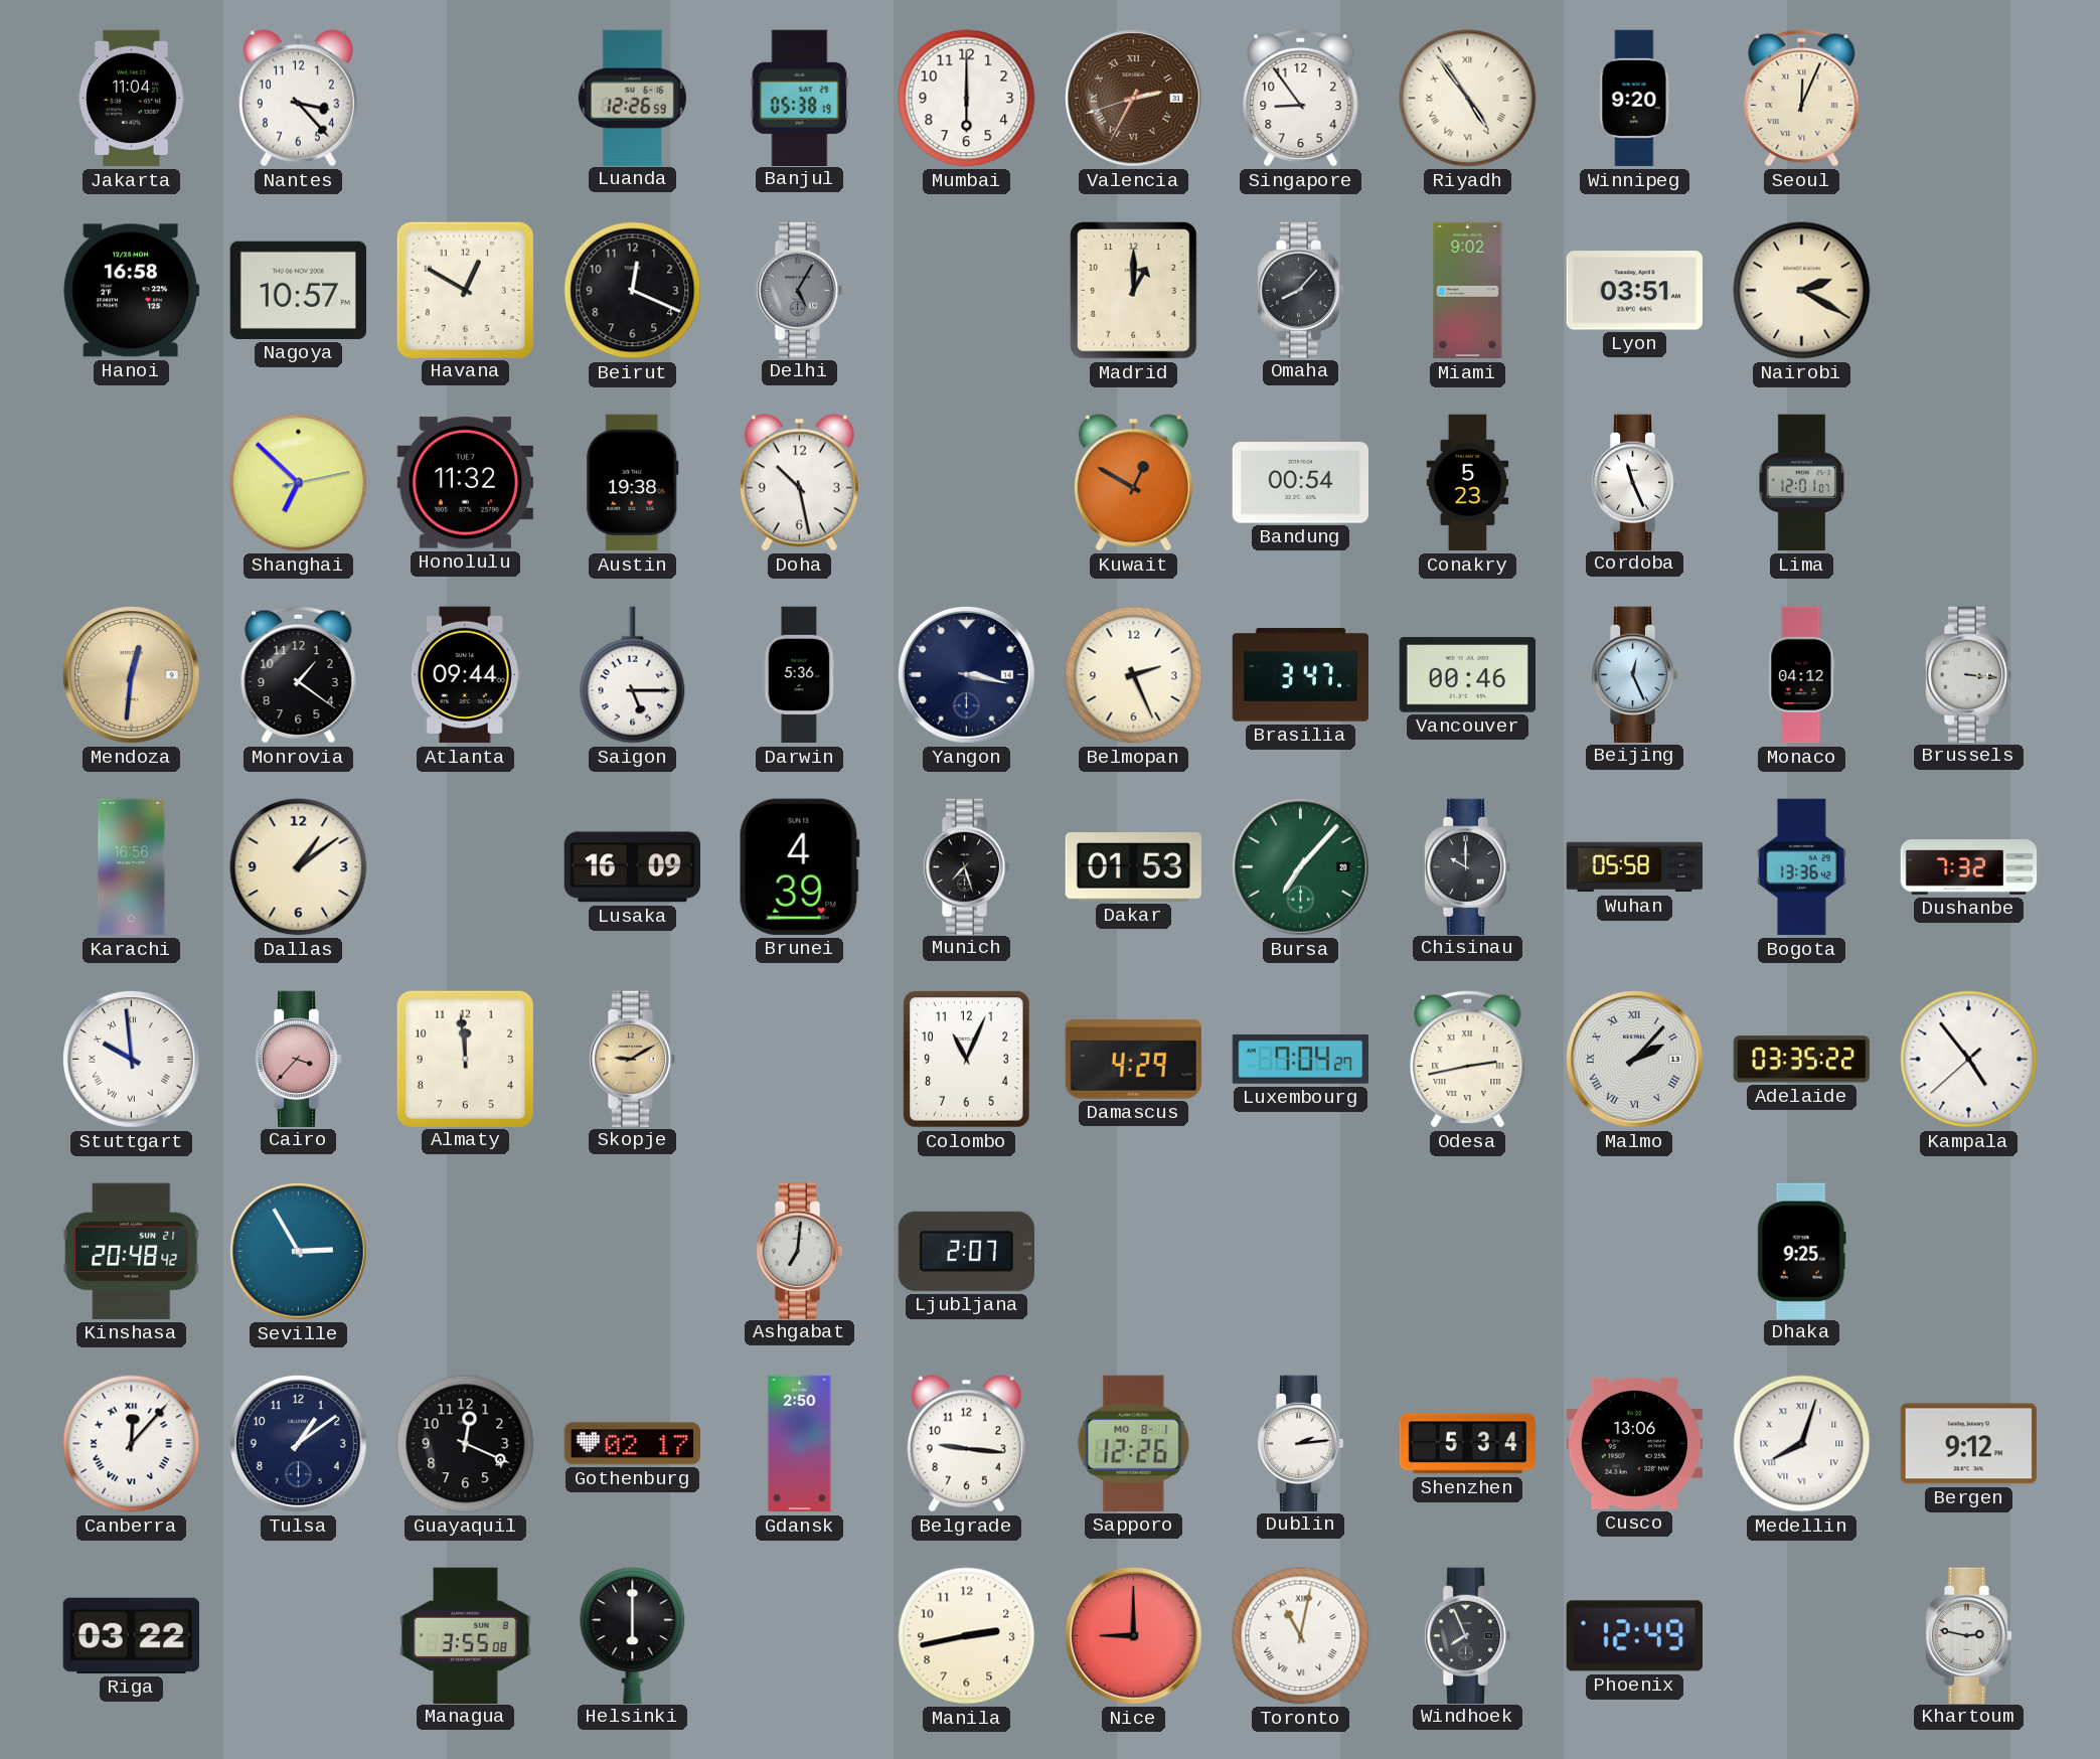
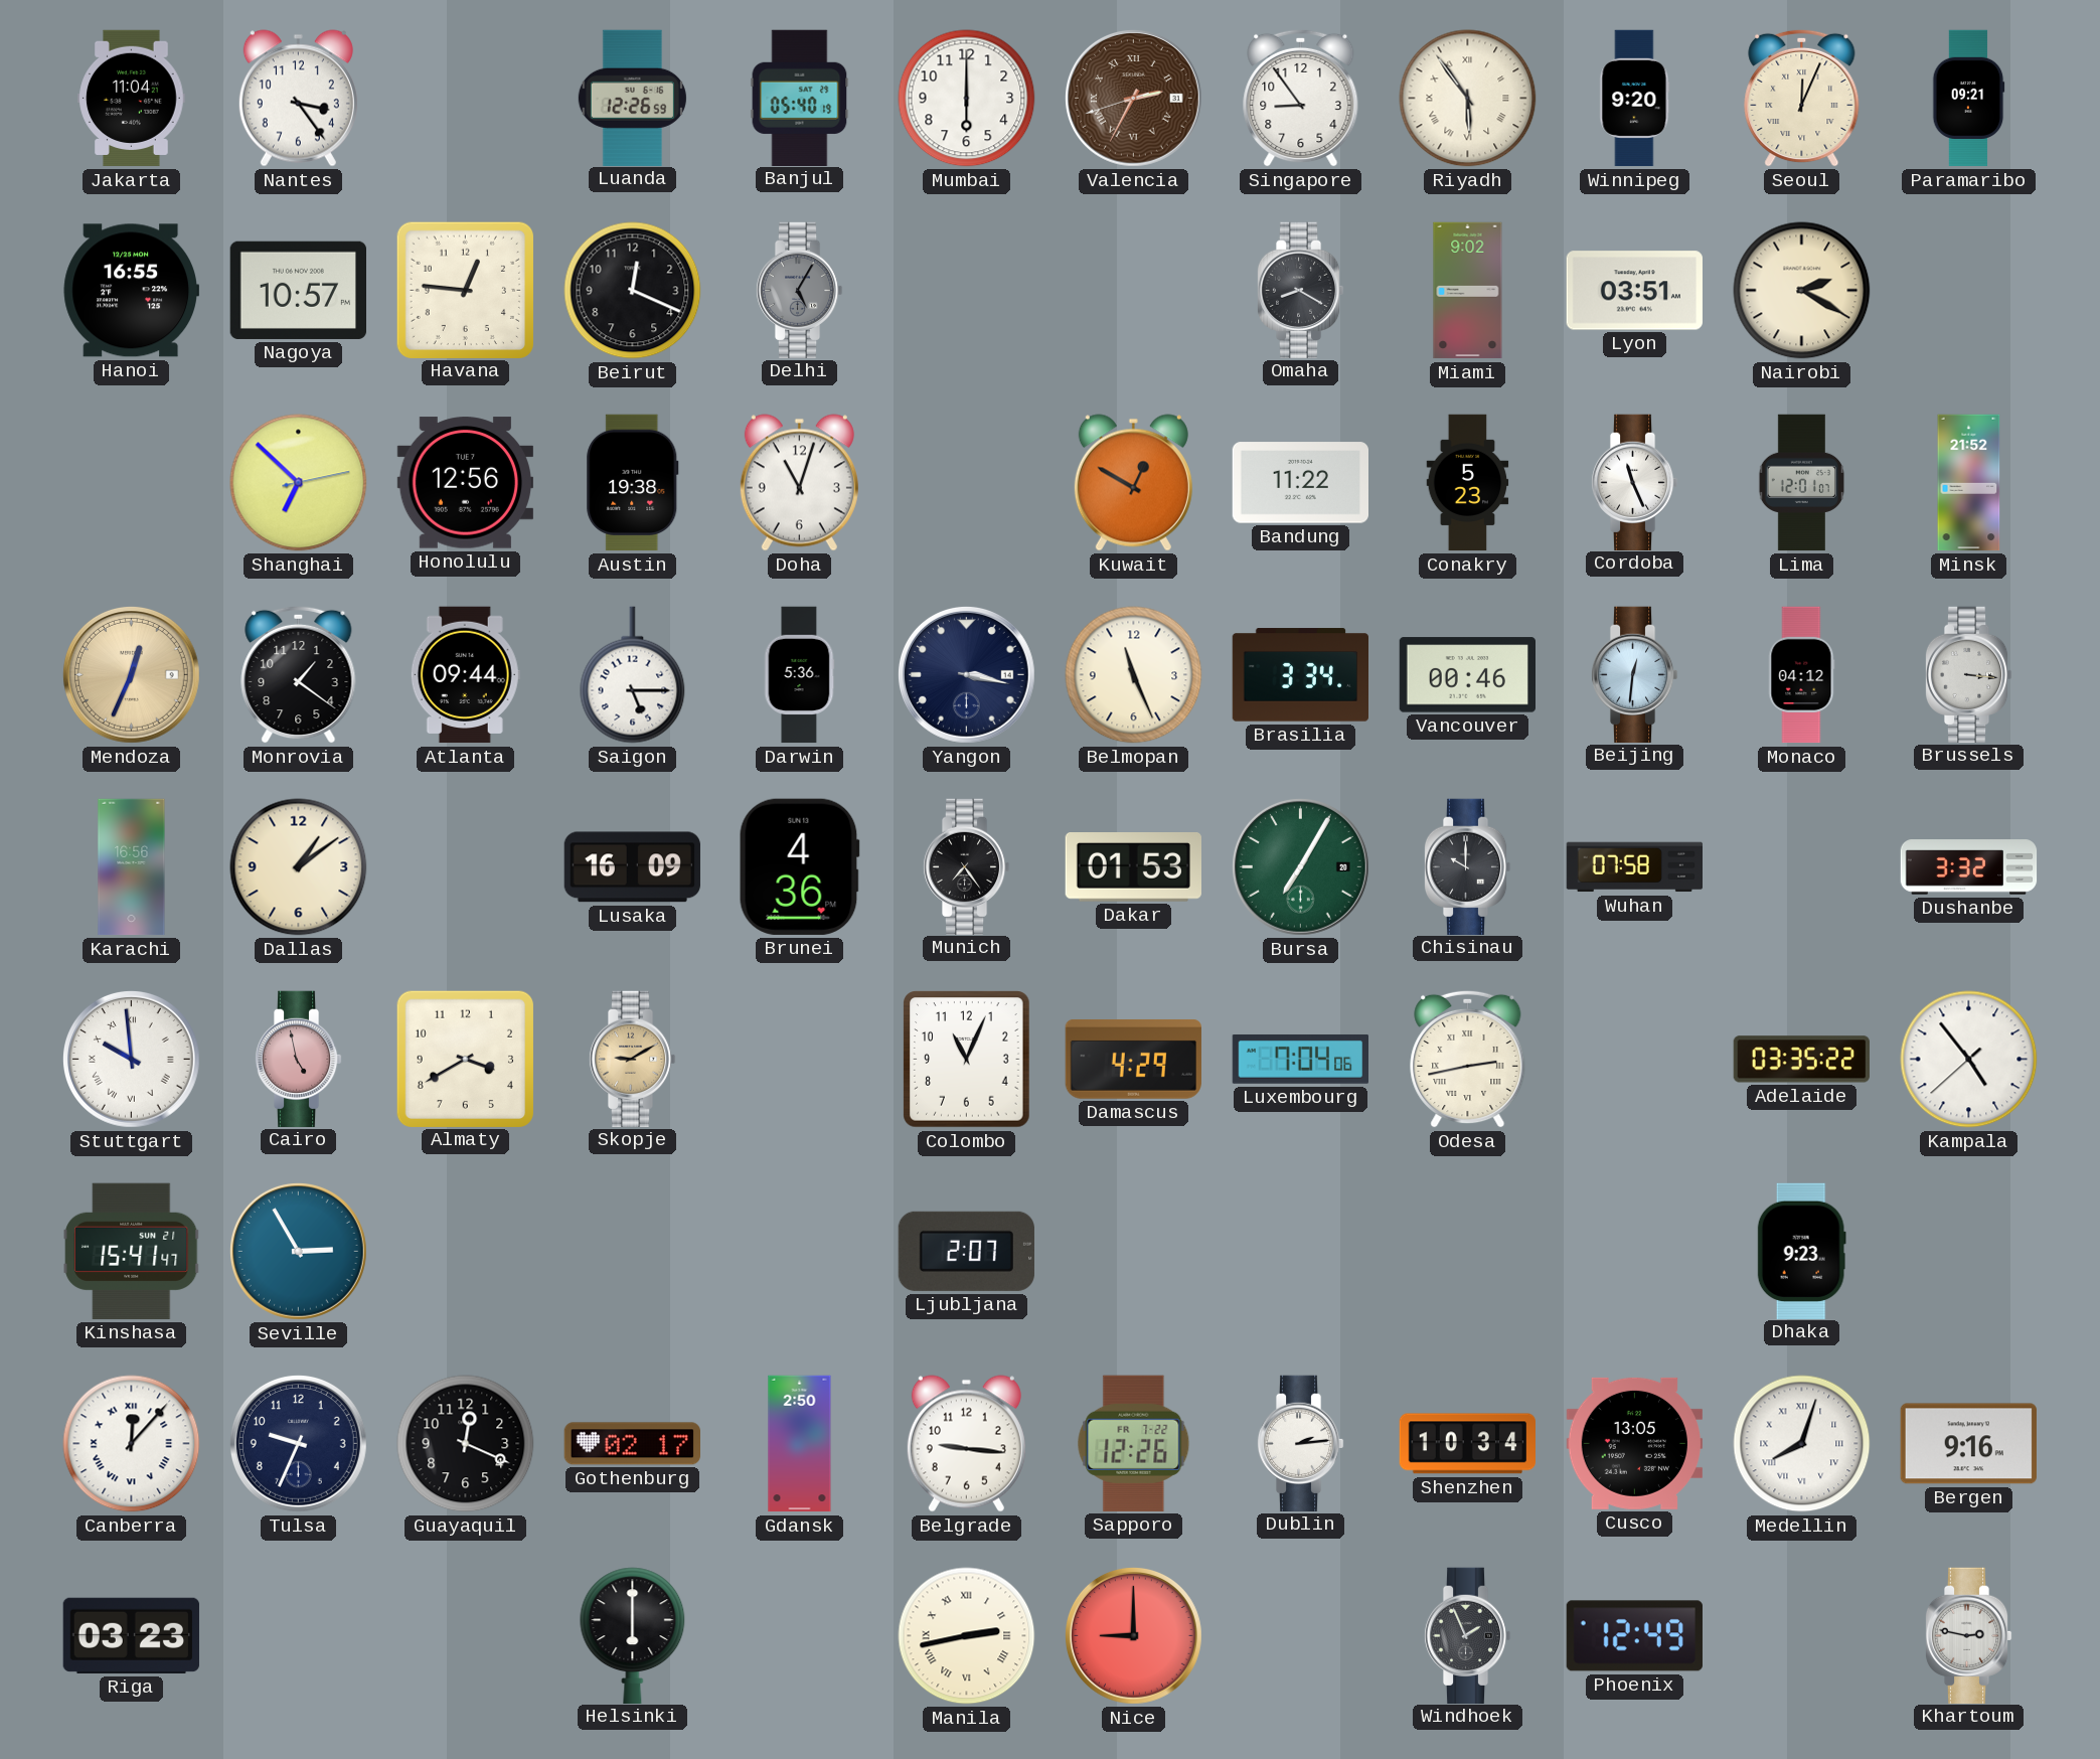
Nantes: 3:23 -> 3:24
Banjul: 05:38 -> 05:40
Riyadh: 4:54 -> 5:54
Paramaribo: none -> 09:21
Hanoi: 16:58 -> 16:55
Havana: 12:50 -> 12:46
Madrid: 1:00 -> none
Omaha: 8:07 -> 8:20
Honolulu: 11:32 -> 12:56
Doha: 10:28 -> 11:03
Bandung: 00:54 -> 11:22
Minsk: none -> 21:52
Mendoza: 12:31 -> 12:34
Belmopan: 2:26 -> 11:26
Brasilia: 3:47 -> 3:34
Beijing: 12:26 -> 12:31
Brunei: 4:39 -> 4:36
Munich: 7:27 -> 7:24
Bursa: 7:07 -> 7:05
Wuhan: 05:58 -> 07:58
Bogota: 13:36 -> none
Dushanbe: 7:32 -> 3:32
Cairo: 3:37 -> 4:58
Almaty: 11:59 -> 3:40
Luxembourg: 7:04:27 -> 7:04:06
Malmo: 2:07 -> none
Kinshasa: 20:48 -> 15:41
Ashgabat: 7:01 -> none
Dhaka: 9:25 -> 9:23
Tulsa: 1:09 -> 9:34
Sapporo date: MO 8-1 -> FR 7-22
Shenzhen: 5:34 -> 10:34
Cusco: 13:06 -> 13:05
Bergen: 9:12 -> 9:16
Riga: 03:22 -> 03:23
Managua: 3:55 -> none
Manila numerals: Arabic -> Roman
Toronto: 11:02 -> none
Windhoek: 7:56 -> 1:56
